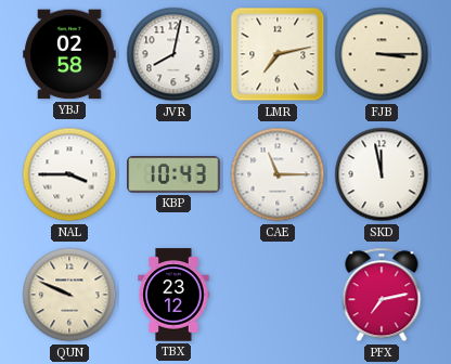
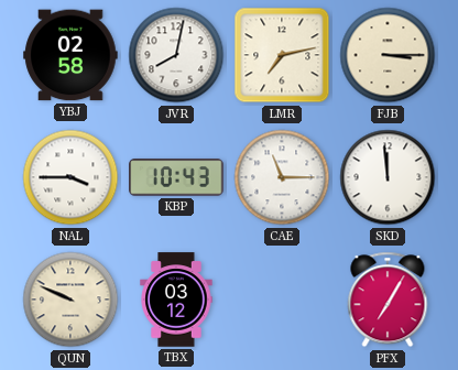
SKD: 11:58 -> 11:59
TBX: 23:12 -> 03:12
PFX: 7:13 -> 7:05
